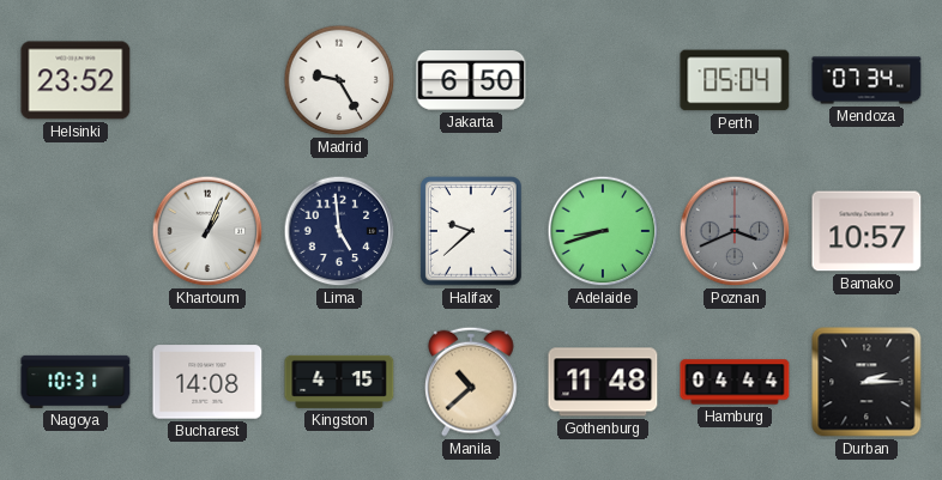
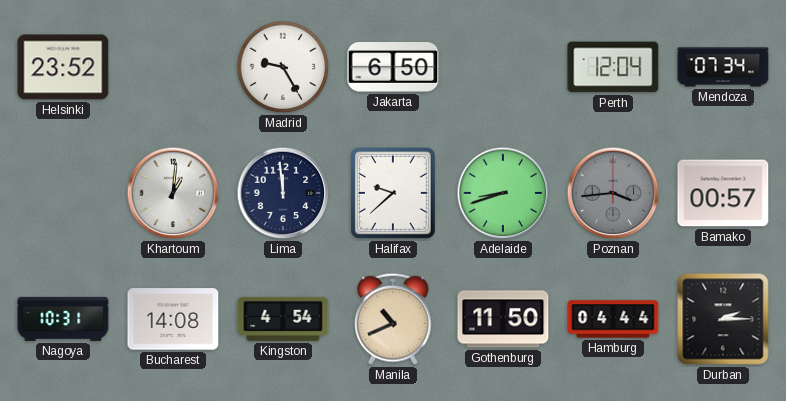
Perth: 05:04 -> 12:04
Khartoum: 1:04 -> 1:01
Lima: 4:59 -> 11:59
Poznan: 3:41 -> 3:44
Bamako: 10:57 -> 00:57
Kingston: 4:15 -> 4:54
Manila: 10:38 -> 10:41
Gothenburg: 11:48 -> 11:50
